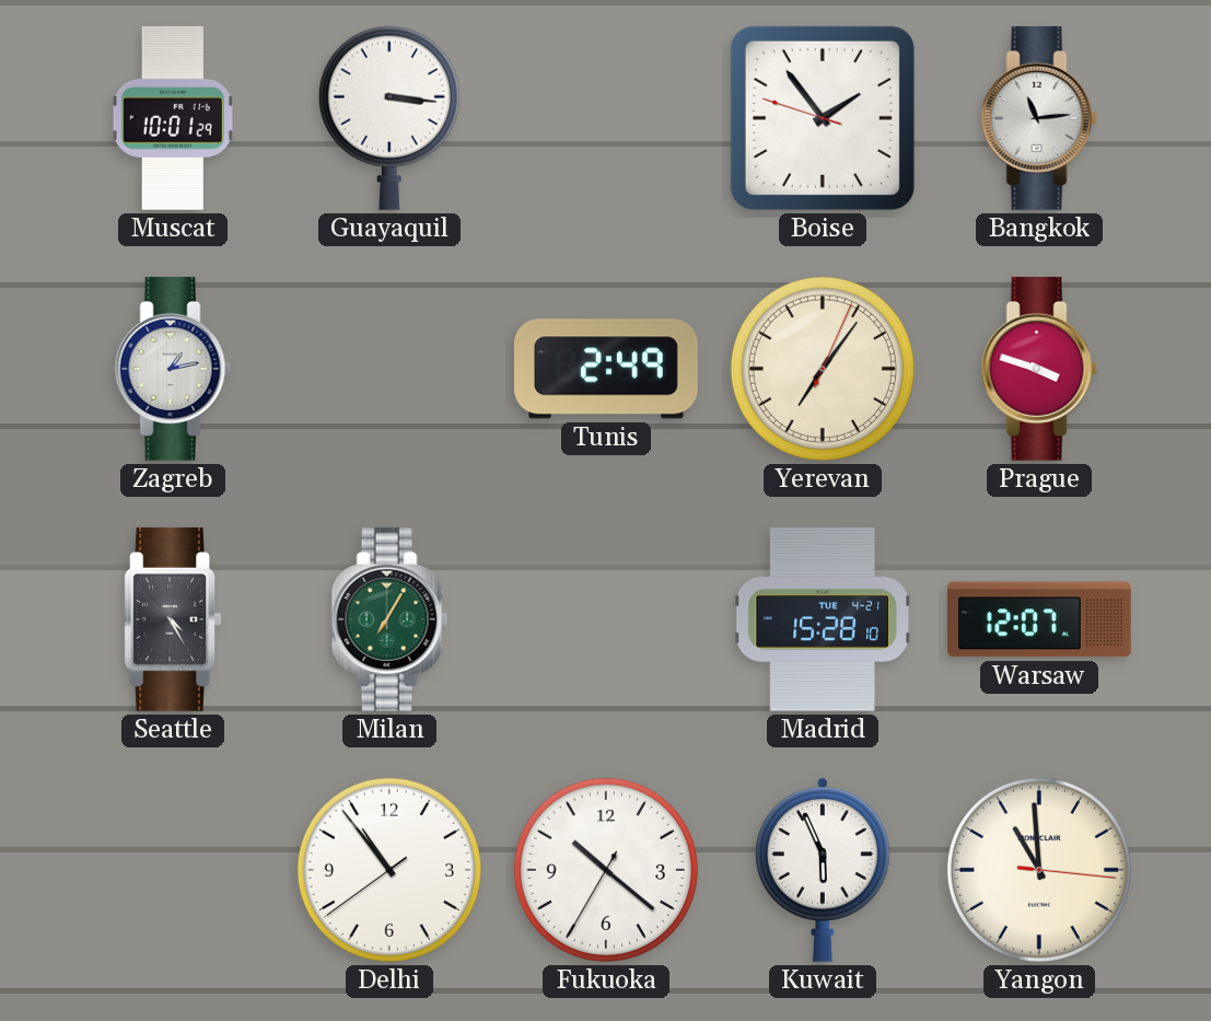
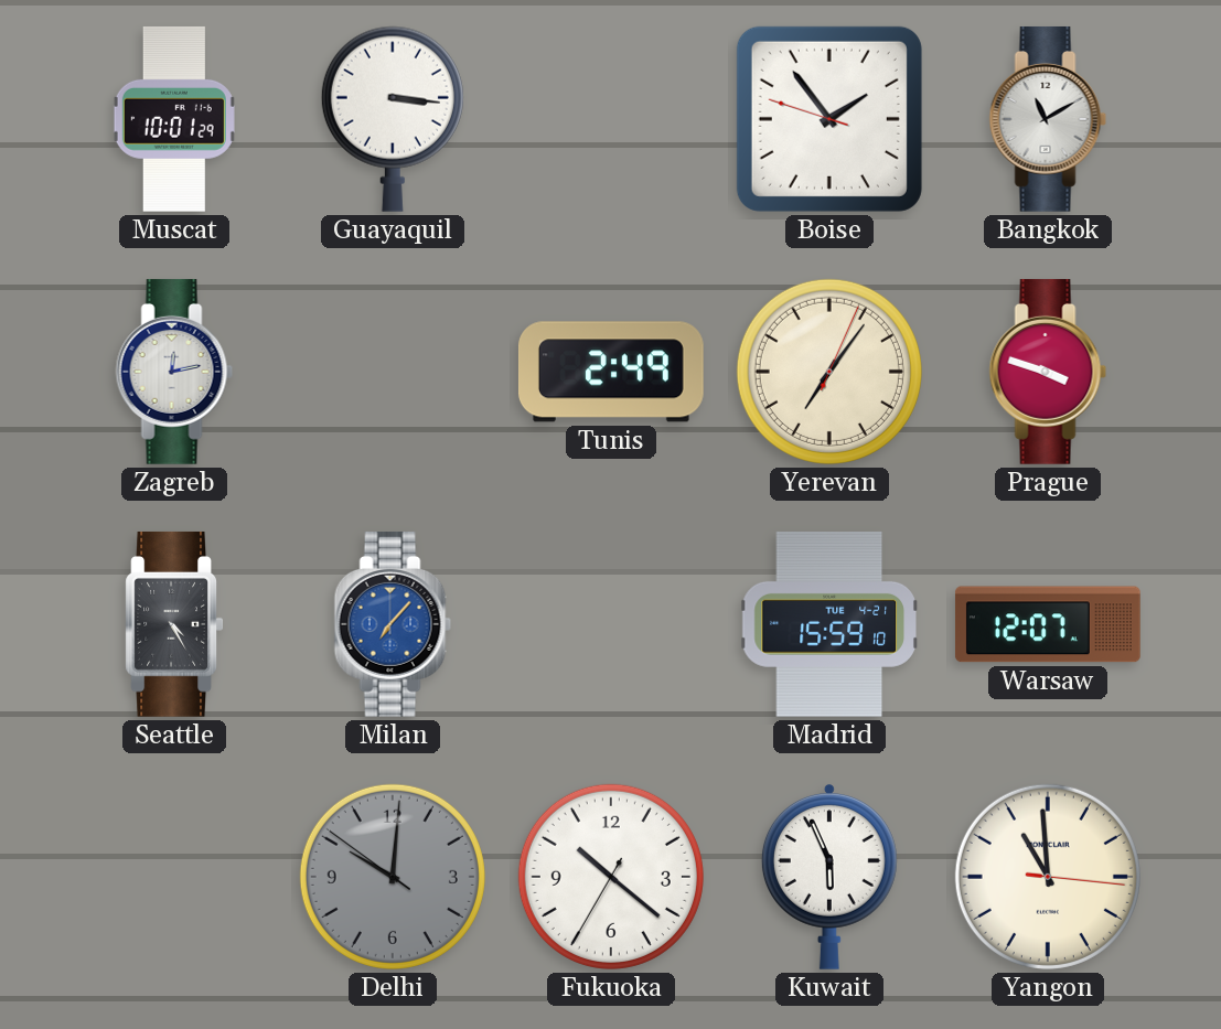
Bangkok: 11:14 -> 11:10
Zagreb: 1:13 -> 12:13
Milan: 7:05 -> 7:07
Milan dial: green -> blue
Madrid: 15:28 -> 15:59
Delhi: 10:53 -> 10:00
Delhi dial: white -> grey
